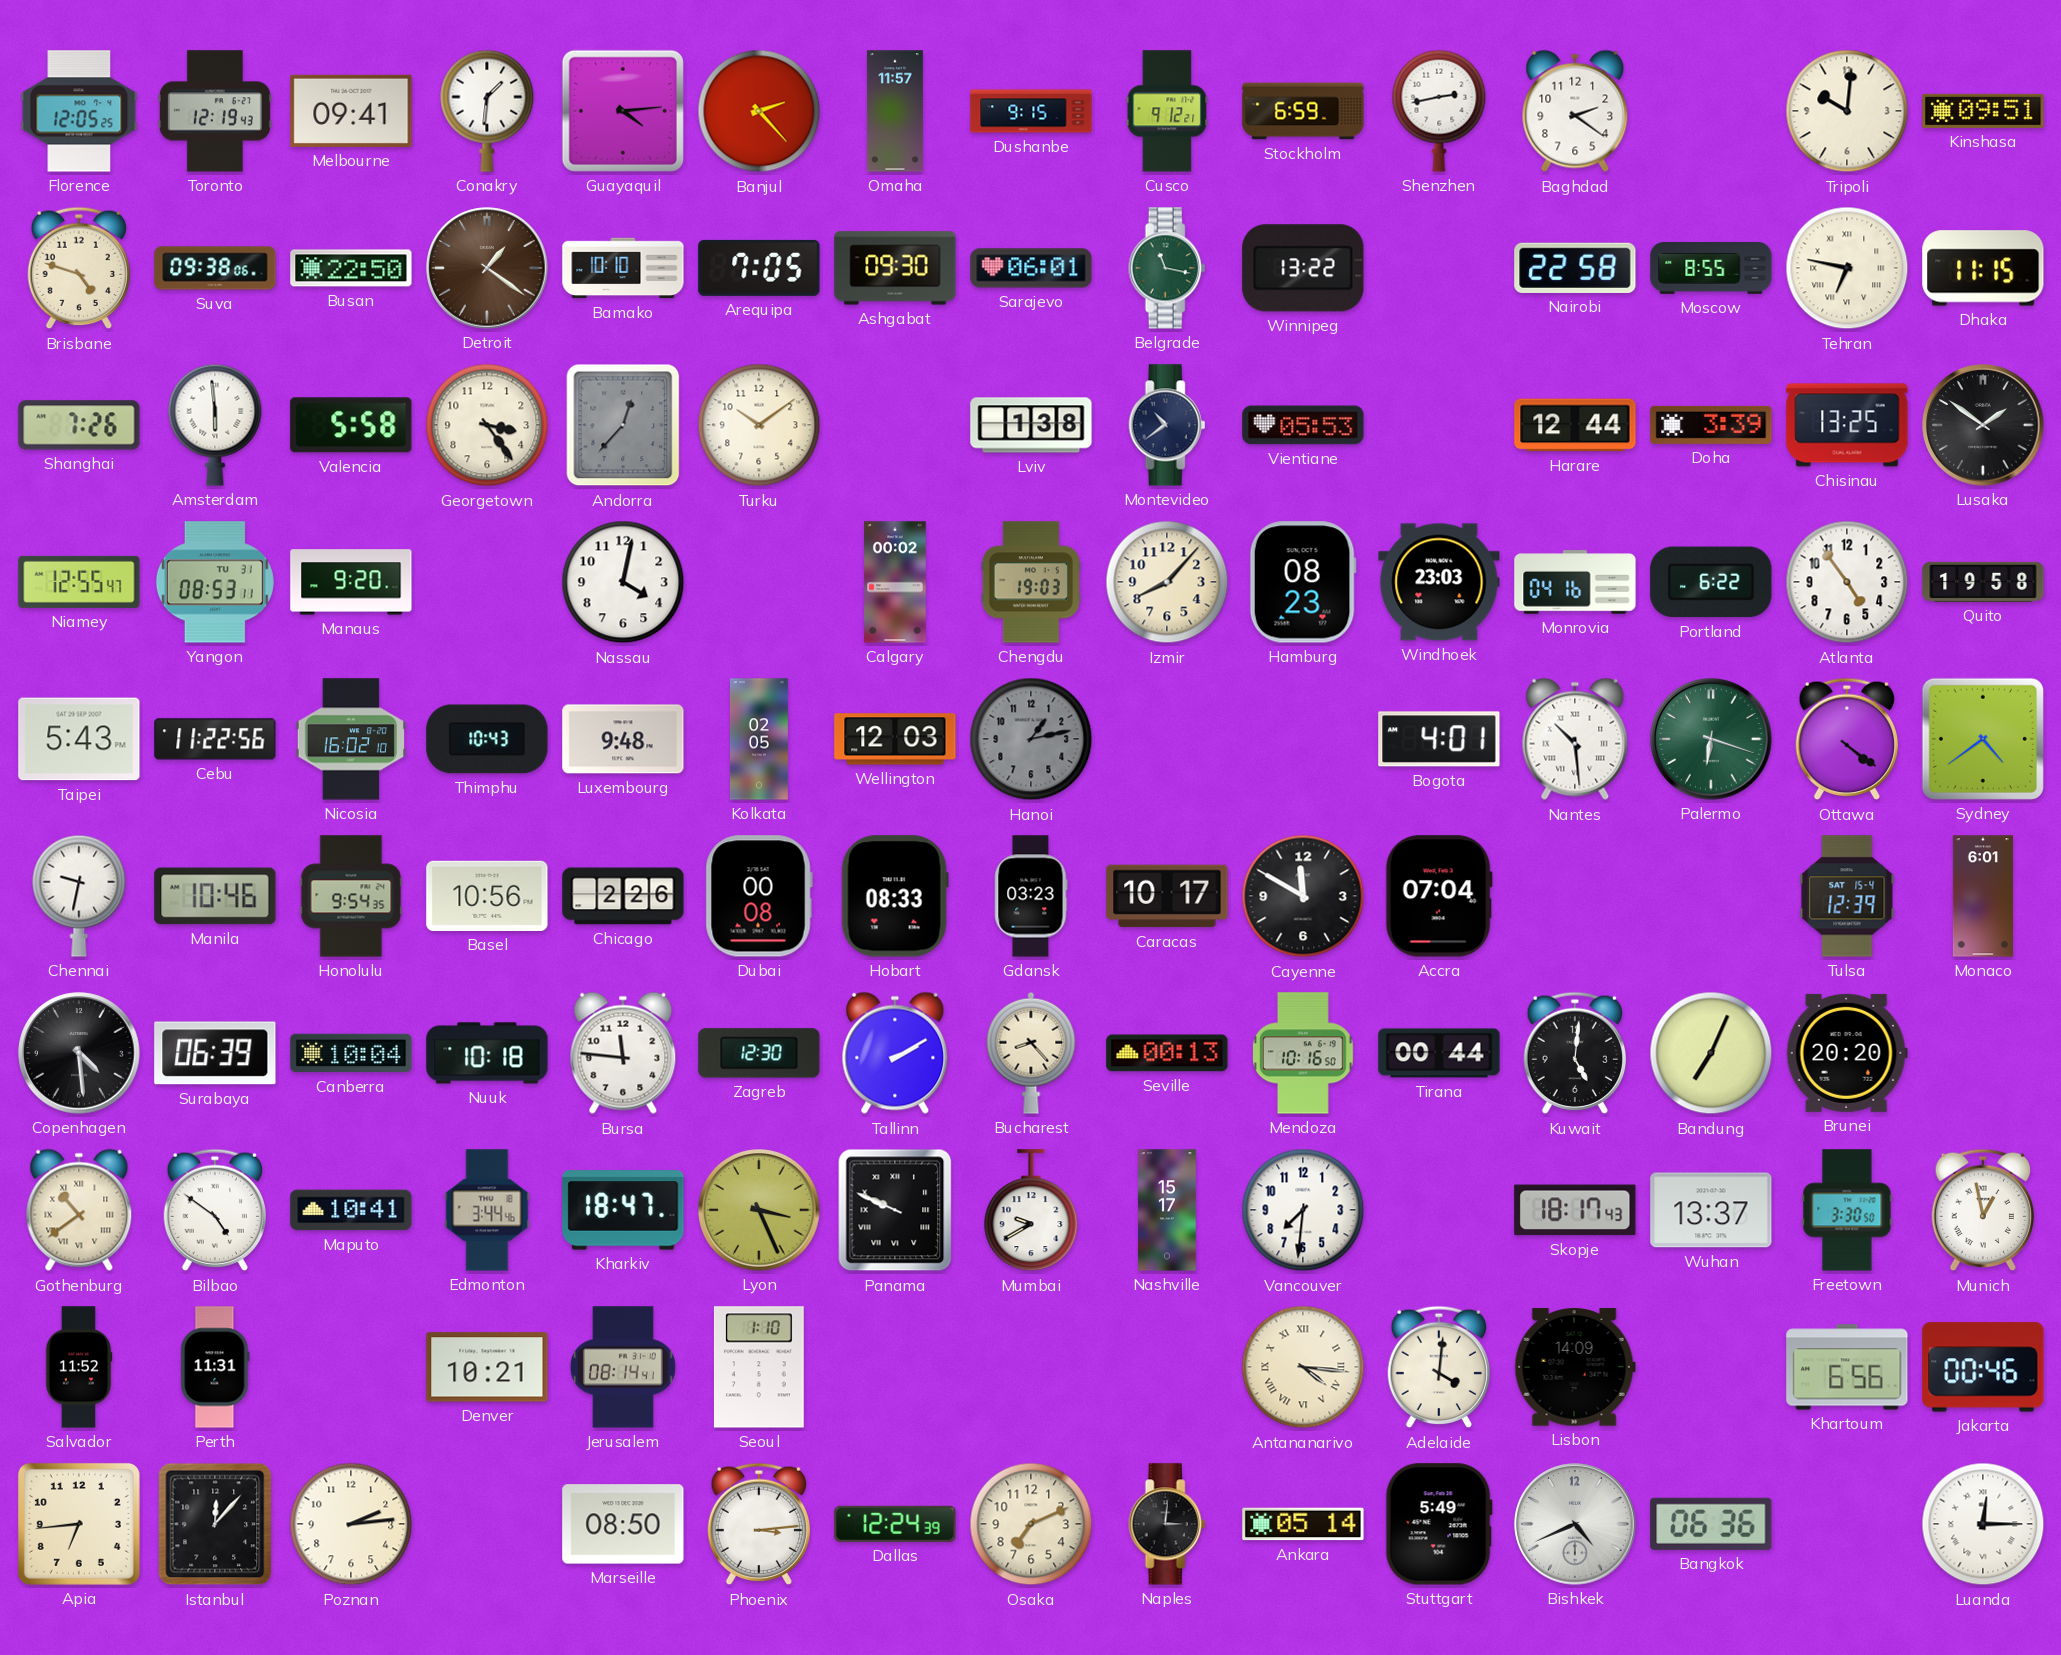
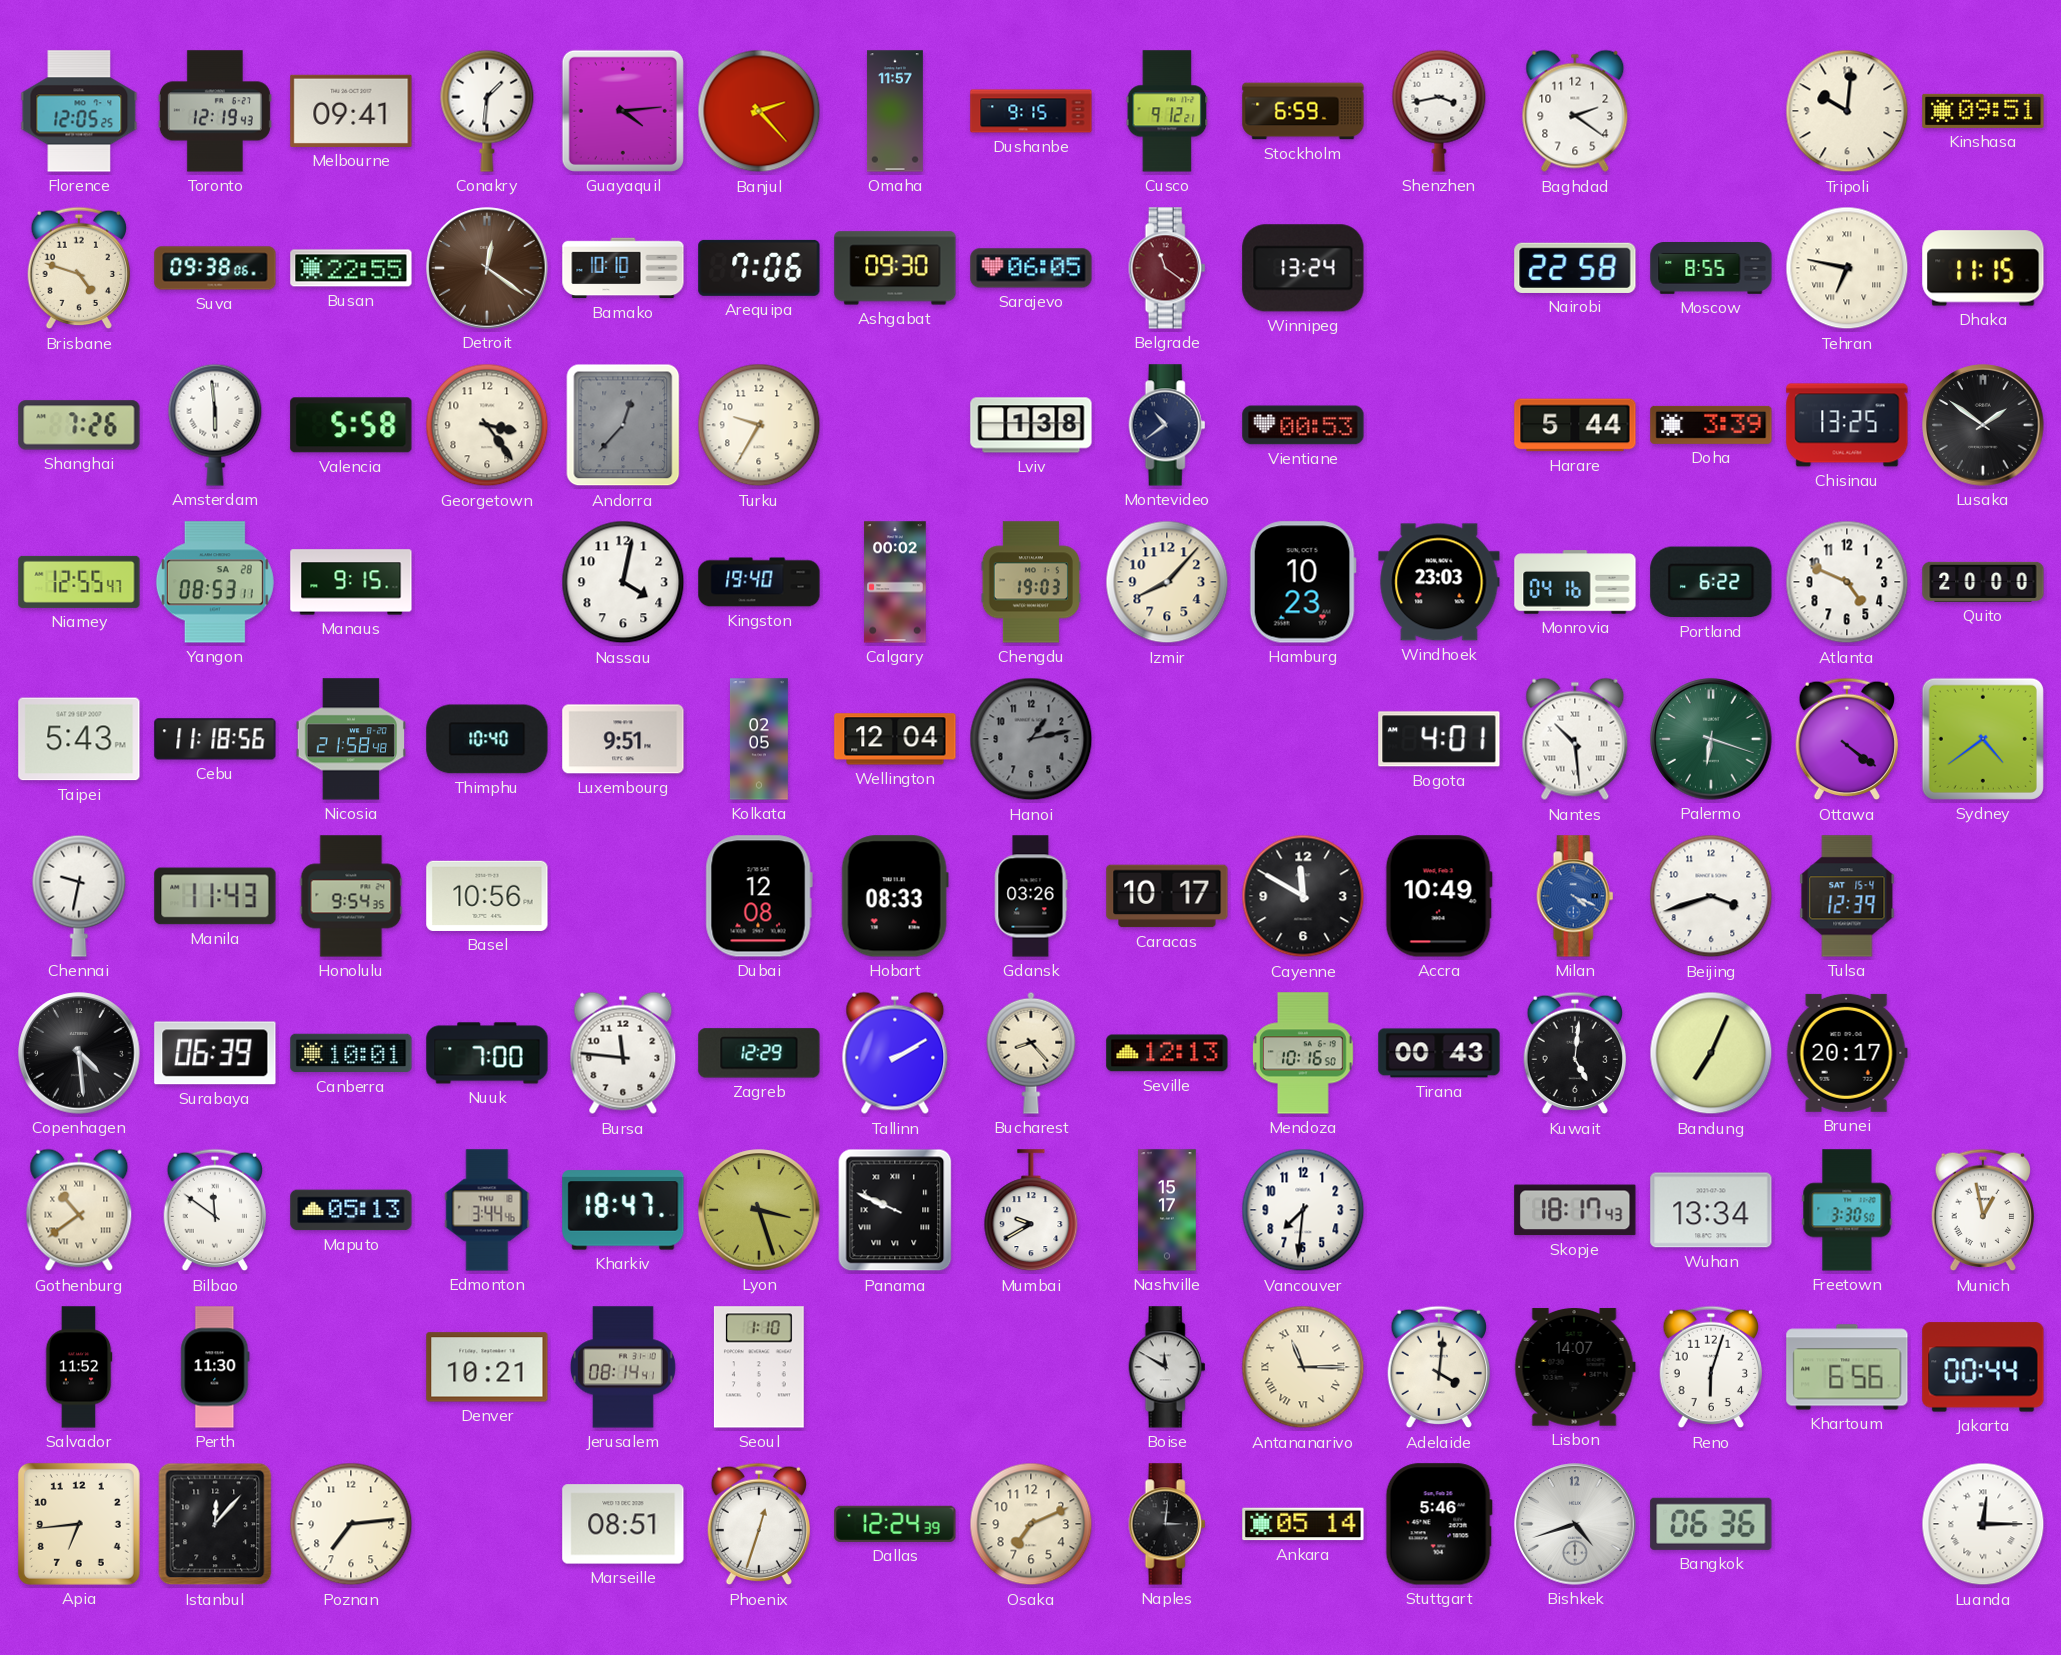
Shenzhen: 2:43 -> 3:43
Busan: 22:50 -> 22:55
Detroit: 1:21 -> 12:21
Arequipa: 7:05 -> 7:06
Sarajevo: 06:01 -> 06:05
Belgrade: 11:17 -> 11:21
Belgrade dial: green -> burgundy
Winnipeg: 13:22 -> 13:24
Turku: 10:09 -> 9:35
Vientiane: 05:53 -> 00:53
Harare: 12:44 -> 5:44
Yangon date: TU 31 -> SA 28
Manaus: 9:20 -> 9:15
Kingston: none -> 19:40
Hamburg: 08:23 -> 10:23
Atlanta: 4:54 -> 4:49
Quito: 19:58 -> 20:00
Cebu: 11:22 -> 11:18
Nicosia: 16:02 -> 21:58
Thimphu: 10:43 -> 10:40
Luxembourg: 9:48 -> 9:51
Wellington: 12:03 -> 12:04
Manila: 10:46 -> 11:43
Chicago: 2:26 -> none
Dubai: 00:08 -> 12:08
Gdansk: 03:23 -> 03:26
Accra: 07:04 -> 10:49
Milan: none -> 4:19
Beijing: none -> 3:42
Monaco: 6:01 -> none
Canberra: 10:04 -> 10:01
Nuuk: 10:18 -> 7:00
Zagreb: 12:30 -> 12:29
Seville: 00:13 -> 12:13
Tirana: 00:44 -> 00:43
Brunei: 20:20 -> 20:17
Bilbao: 4:51 -> 11:51
Maputo: 10:41 -> 05:13
Lyon: 3:26 -> 3:27
Wuhan: 13:37 -> 13:34
Perth: 11:31 -> 11:30
Boise: none -> 11:50
Antananarivo: 4:16 -> 11:15
Lisbon: 14:09 -> 14:07
Reno: none -> 6:03
Jakarta: 00:46 -> 00:44
Poznan: 2:14 -> 7:14
Marseille: 08:50 -> 08:51
Phoenix: 3:14 -> 12:33
Stuttgart: 5:49 -> 5:46
Bishkek: 4:41 -> 4:42
